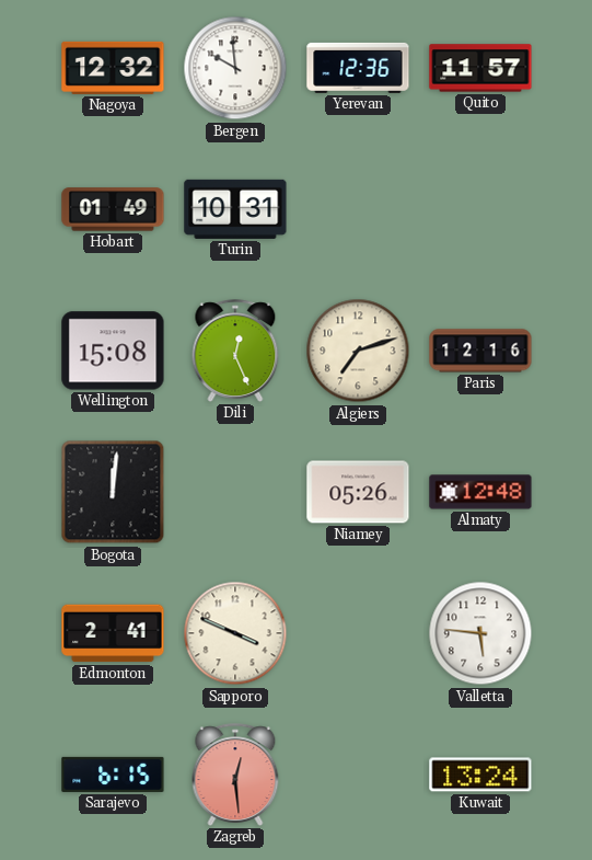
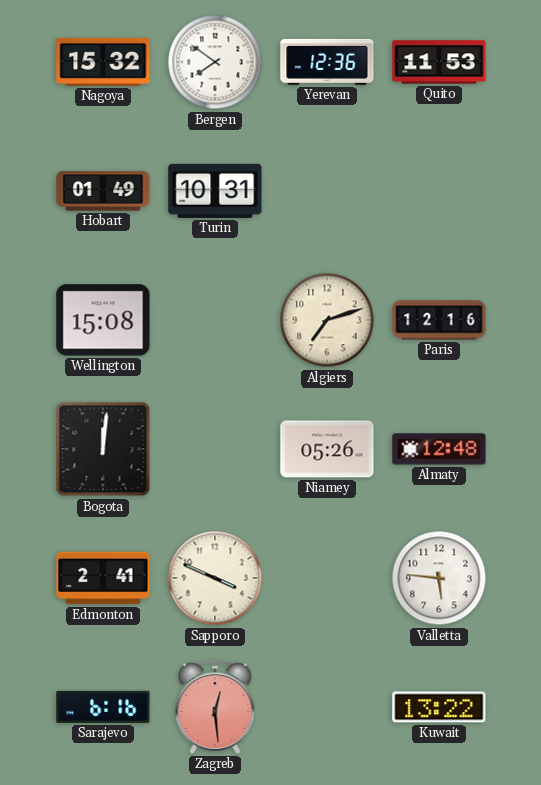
Nagoya: 12:32 -> 15:32
Bergen: 9:59 -> 7:51
Quito: 11:57 -> 11:53
Dili: 12:26 -> none
Sarajevo: 6:15 -> 6:16
Kuwait: 13:24 -> 13:22
